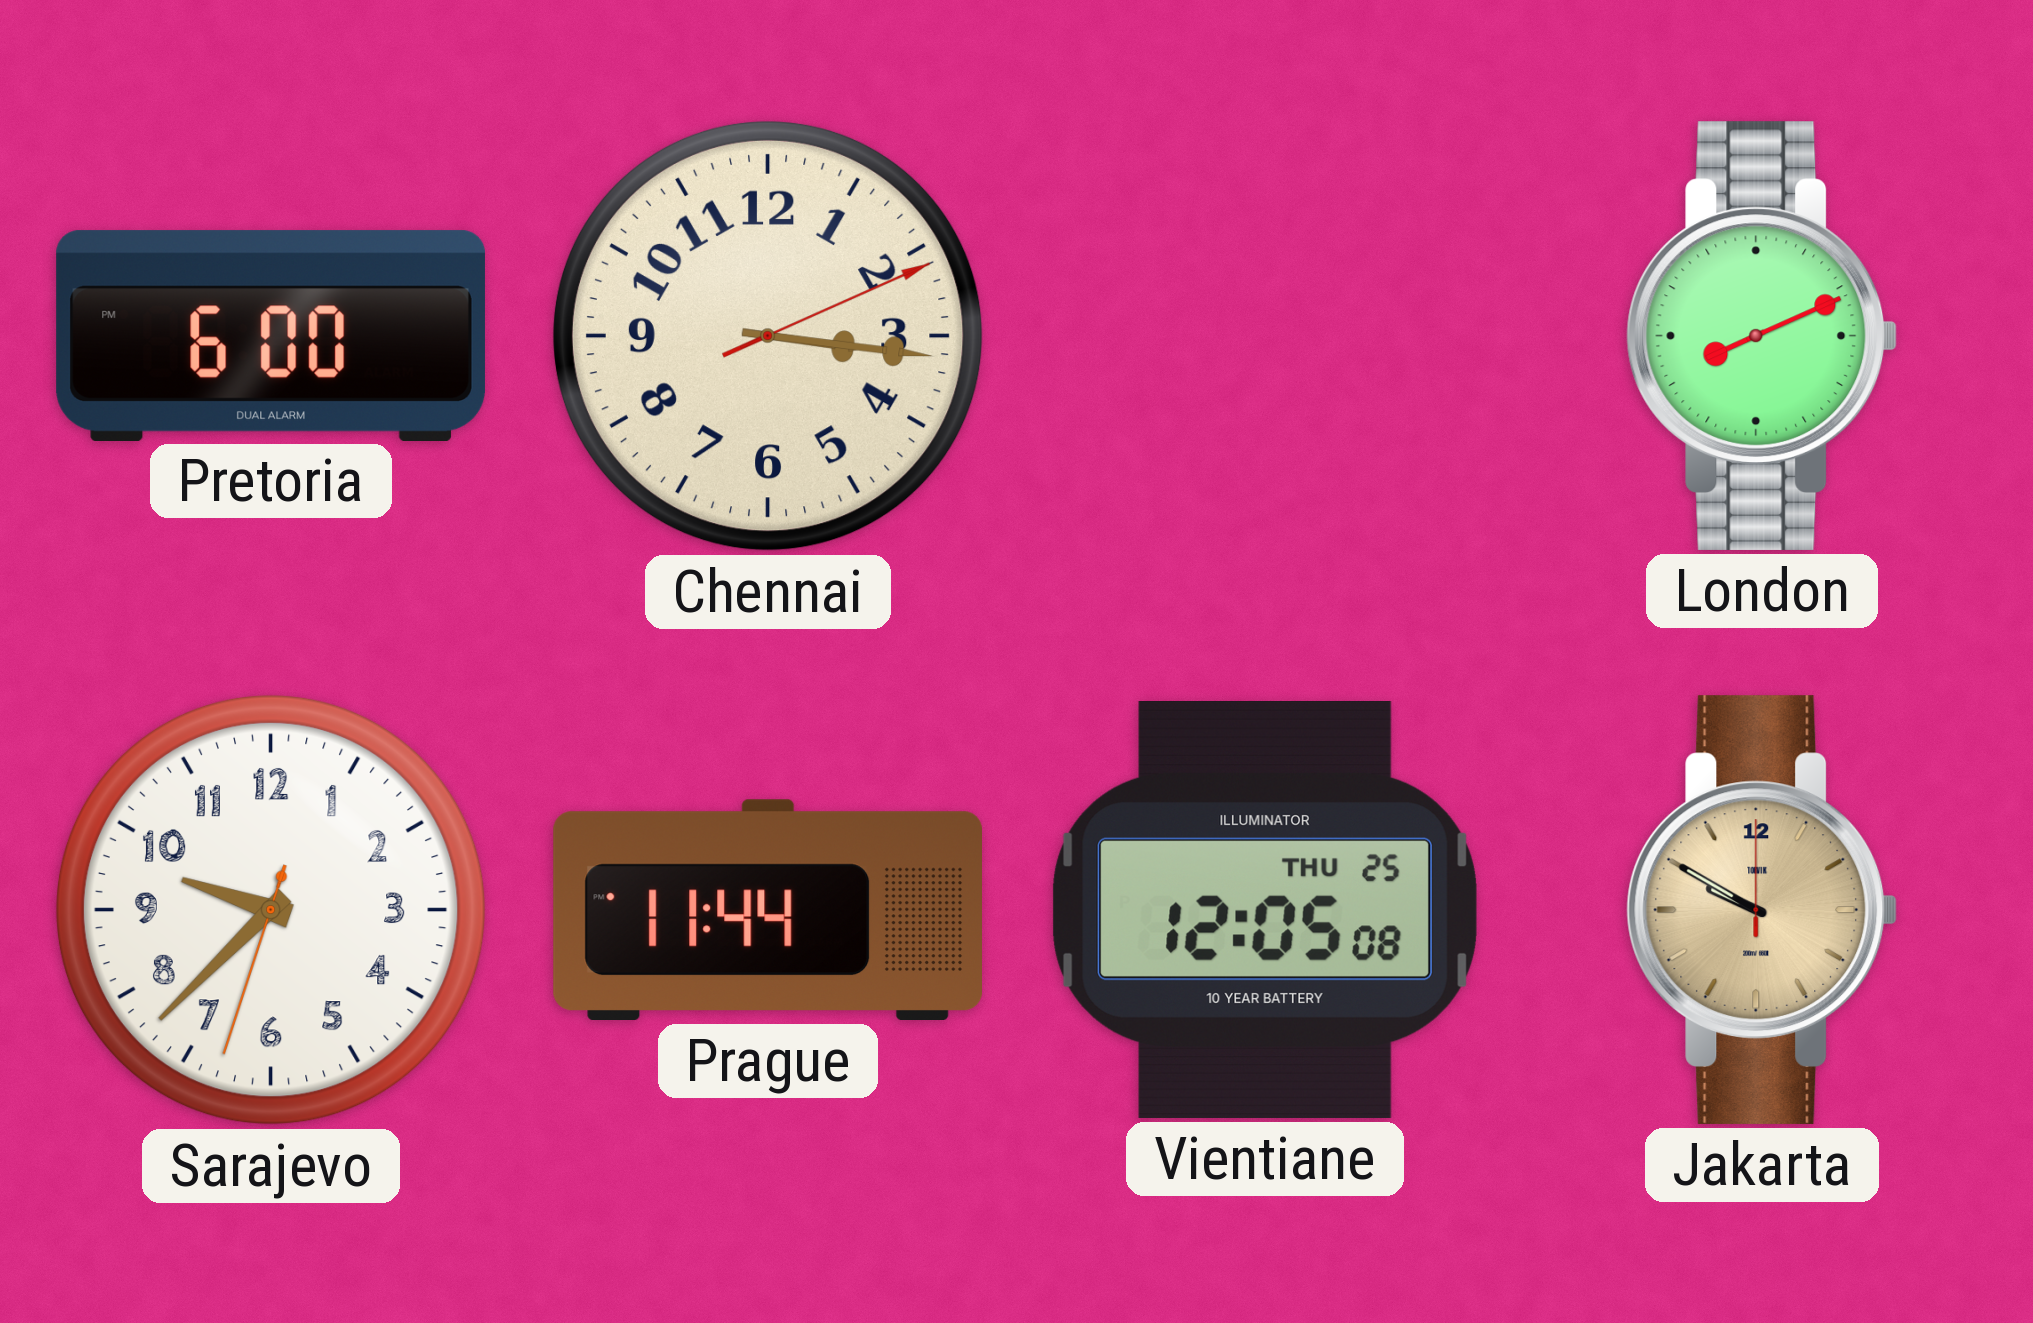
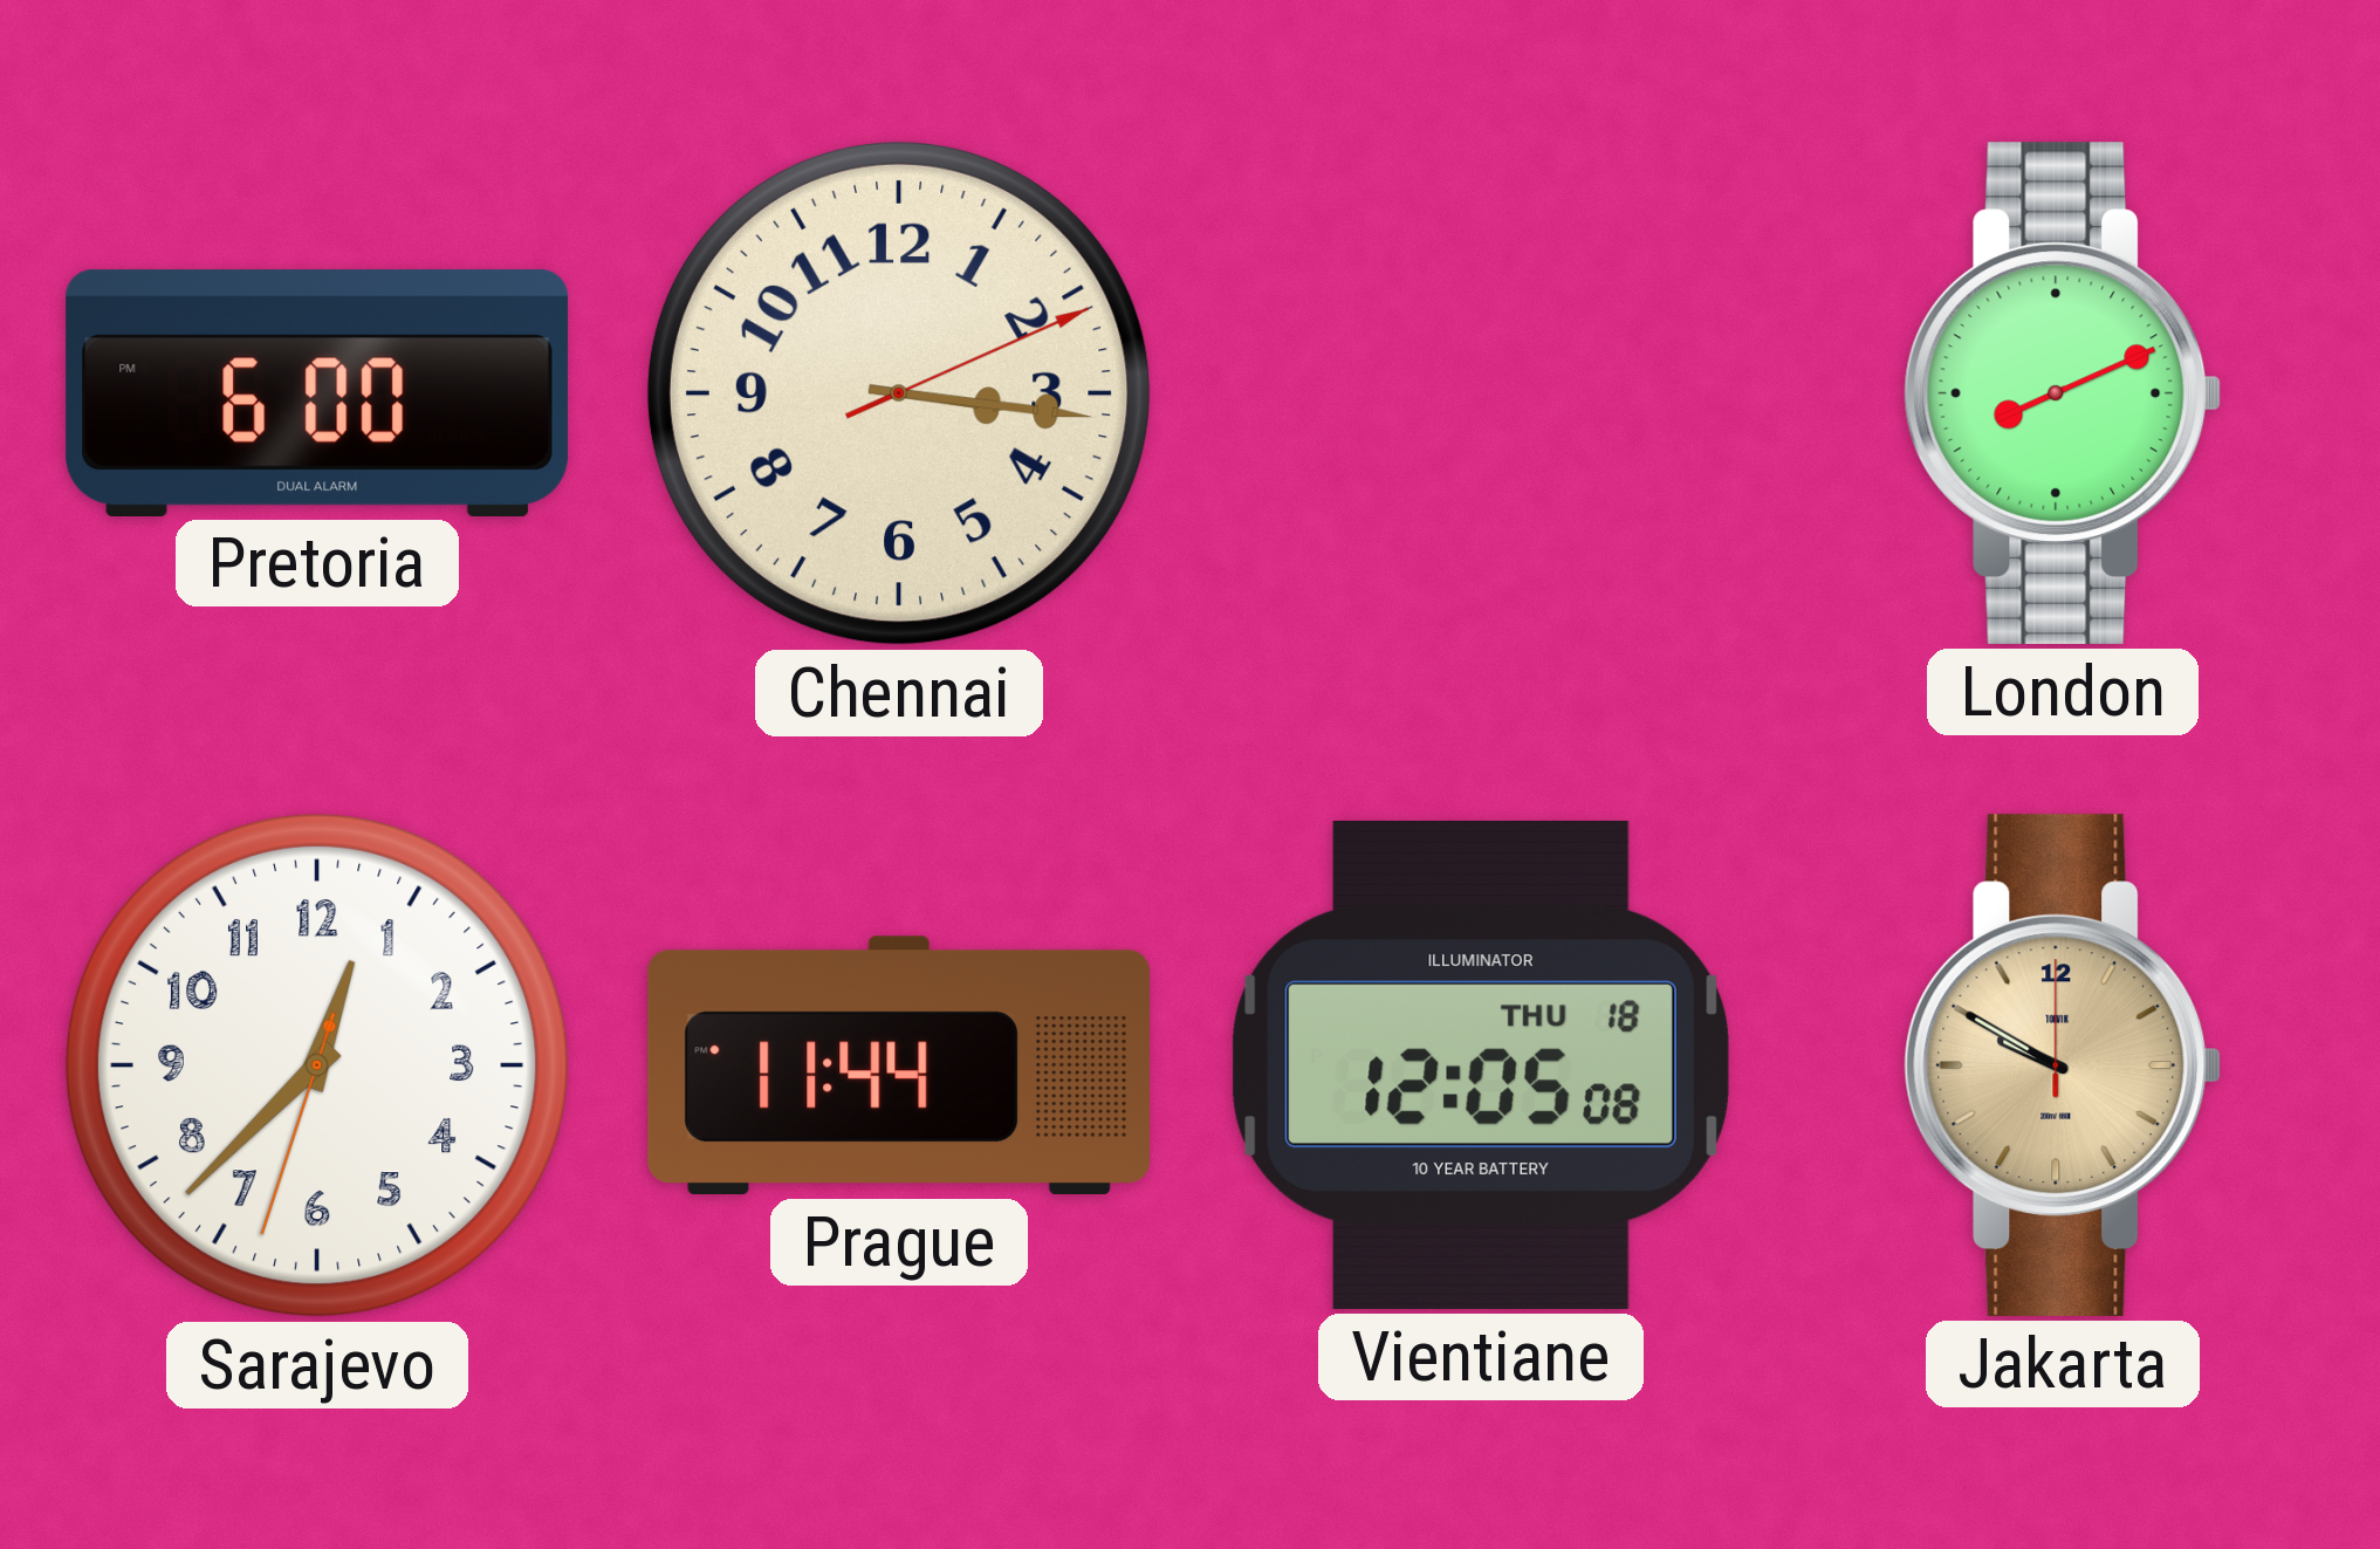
Sarajevo: 9:37 -> 12:37
Vientiane date: THU 25 -> THU 18
